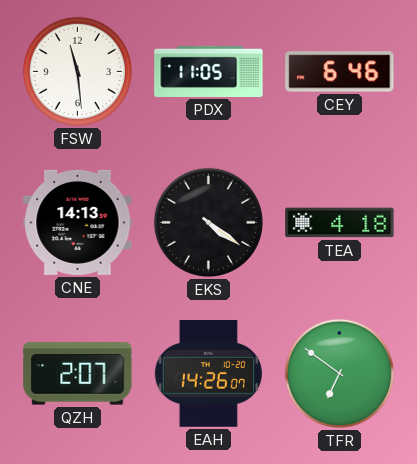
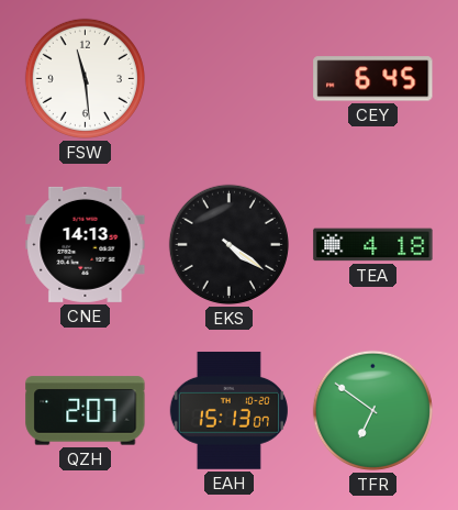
PDX: 11:05 -> none
CEY: 6:46 -> 6:45
EAH: 14:26 -> 15:13
